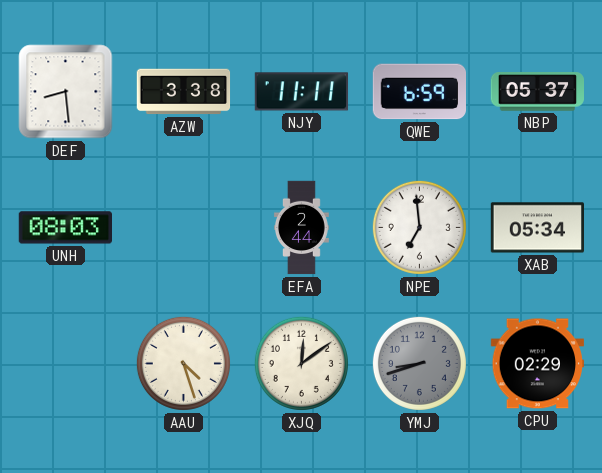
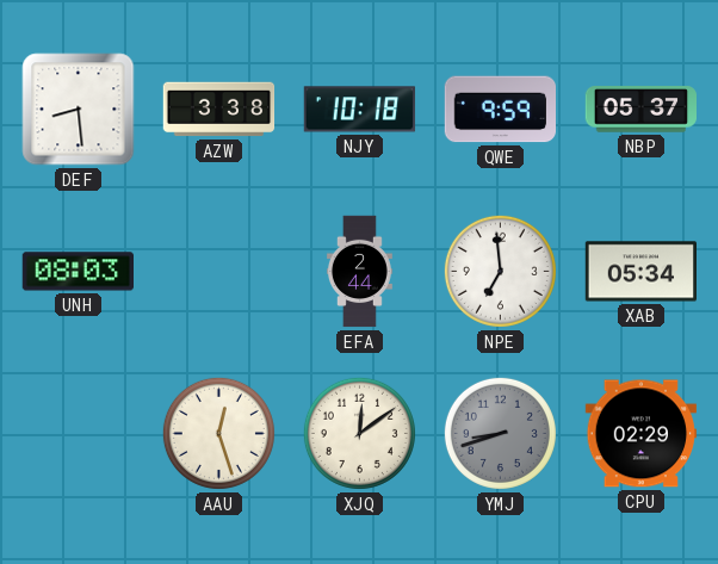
NJY: 11:11 -> 10:18
QWE: 6:59 -> 9:59
AAU: 4:27 -> 12:27
